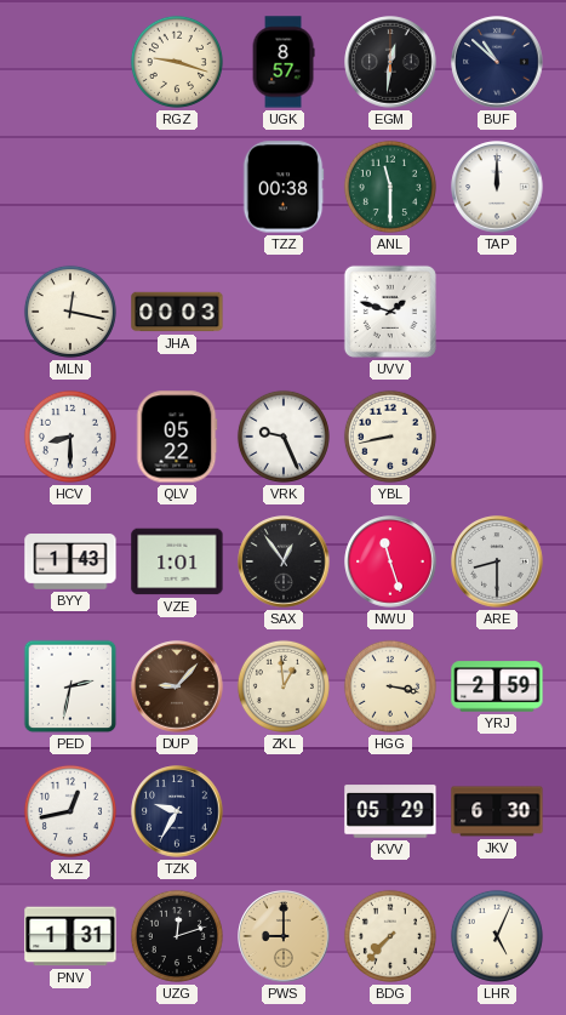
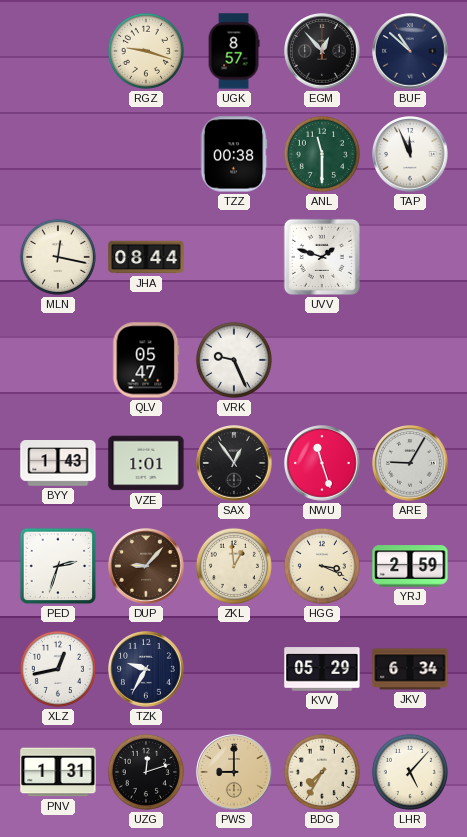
EGM: 12:31 -> 12:53
TAP: 12:00 -> 11:56
JHA: 00:03 -> 08:44
HCV: 8:30 -> none
QLV: 05:22 -> 05:47
YBL: 8:43 -> none
ARE: 8:30 -> 9:05
PED: 2:32 -> 2:33
HGG: 3:17 -> 3:19
JKV: 6:30 -> 6:34
BDG: 7:37 -> 7:35
LHR: 5:04 -> 5:07
